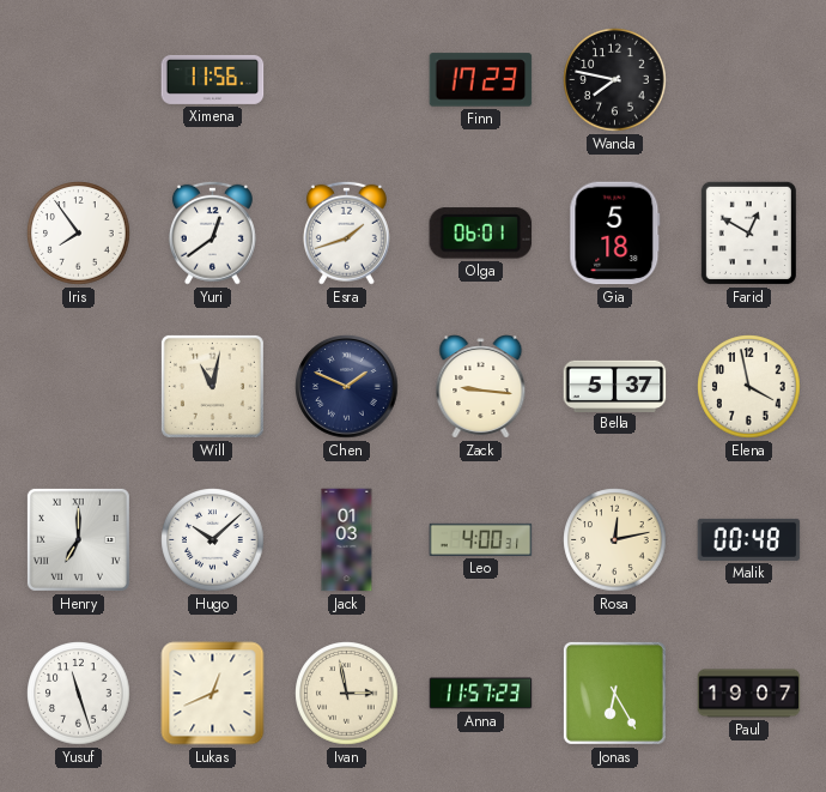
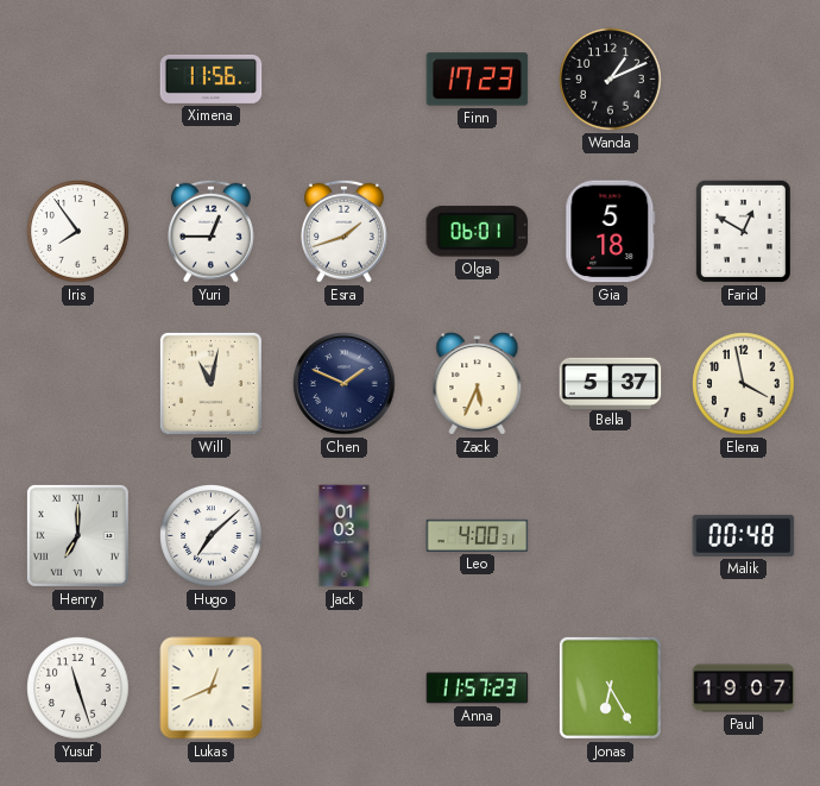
Wanda: 7:47 -> 1:11
Yuri: 12:39 -> 12:45
Zack: 9:16 -> 5:34
Hugo: 10:08 -> 7:08
Rosa: 12:13 -> none
Ivan: 2:58 -> none
